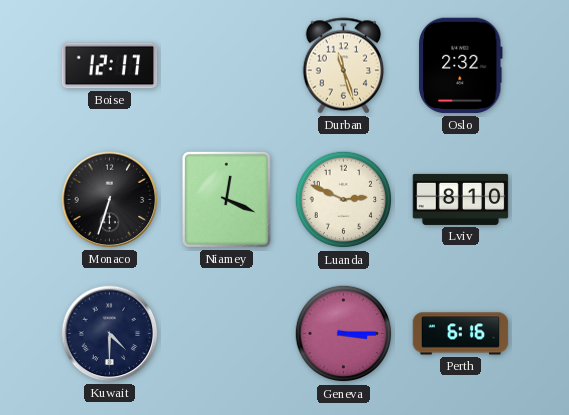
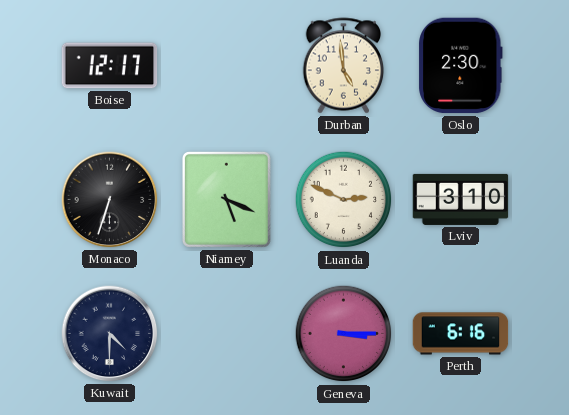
Durban: 11:27 -> 4:59
Oslo: 2:32 -> 2:30
Niamey: 12:19 -> 5:19
Lviv: 8:10 -> 3:10
